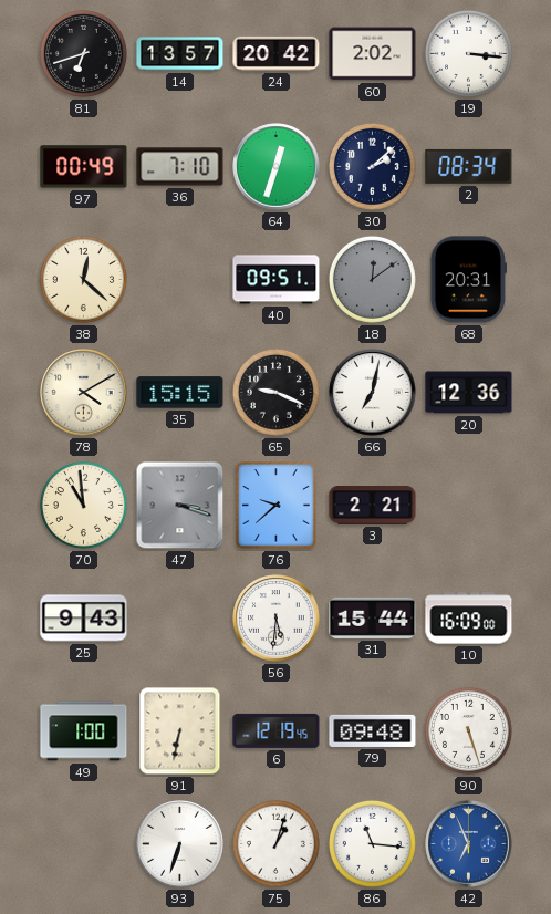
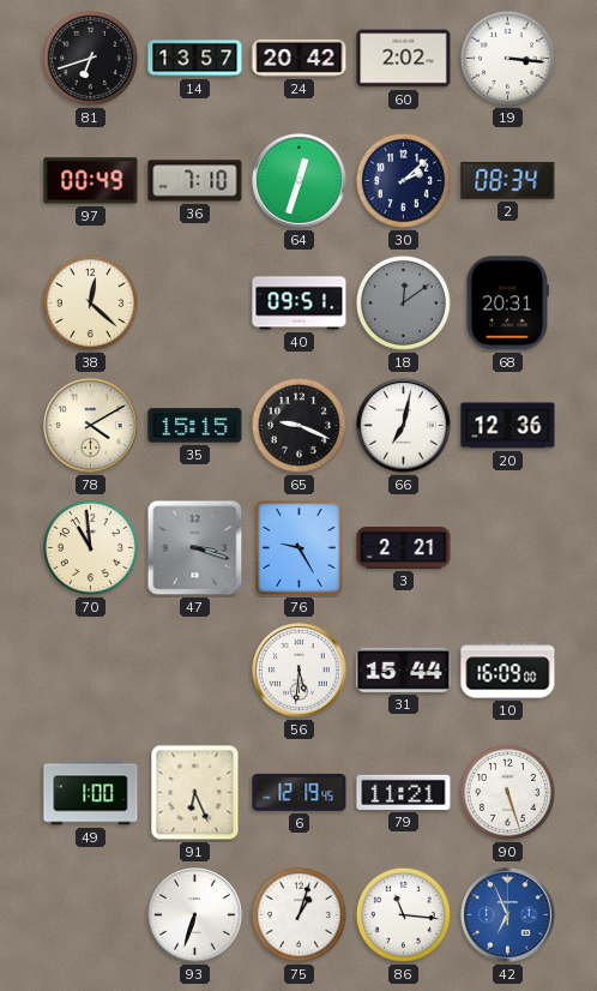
76: 9:38 -> 9:25
25: 9:43 -> none
91: 6:32 -> 6:26
79: 09:48 -> 11:21
